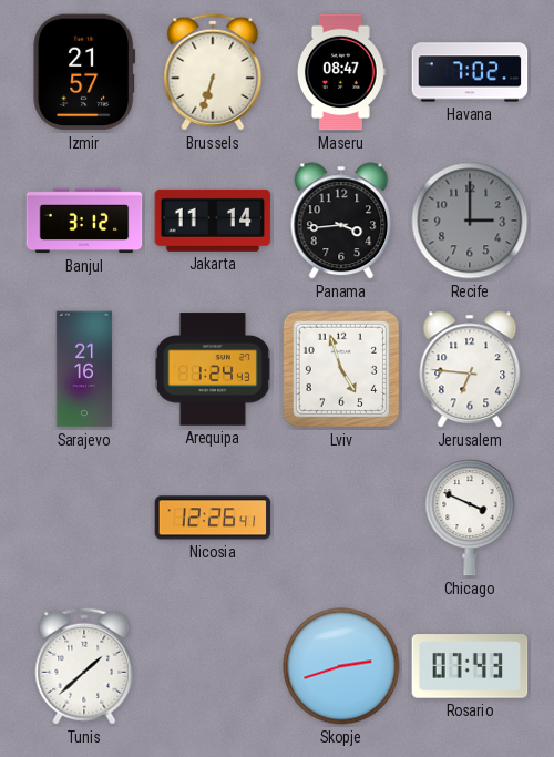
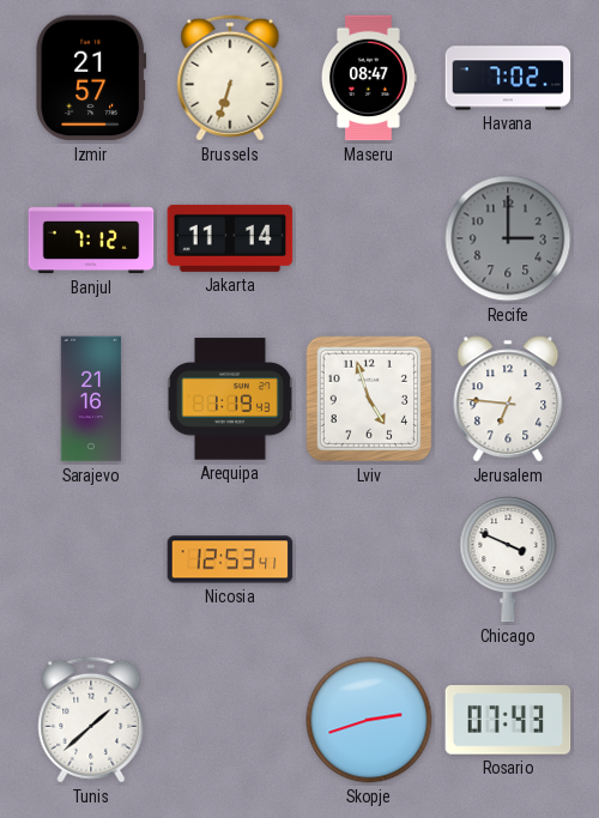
Banjul: 3:12 -> 7:12
Panama: 3:44 -> none
Arequipa: 1:24 -> 1:19
Nicosia: 12:26 -> 12:53
